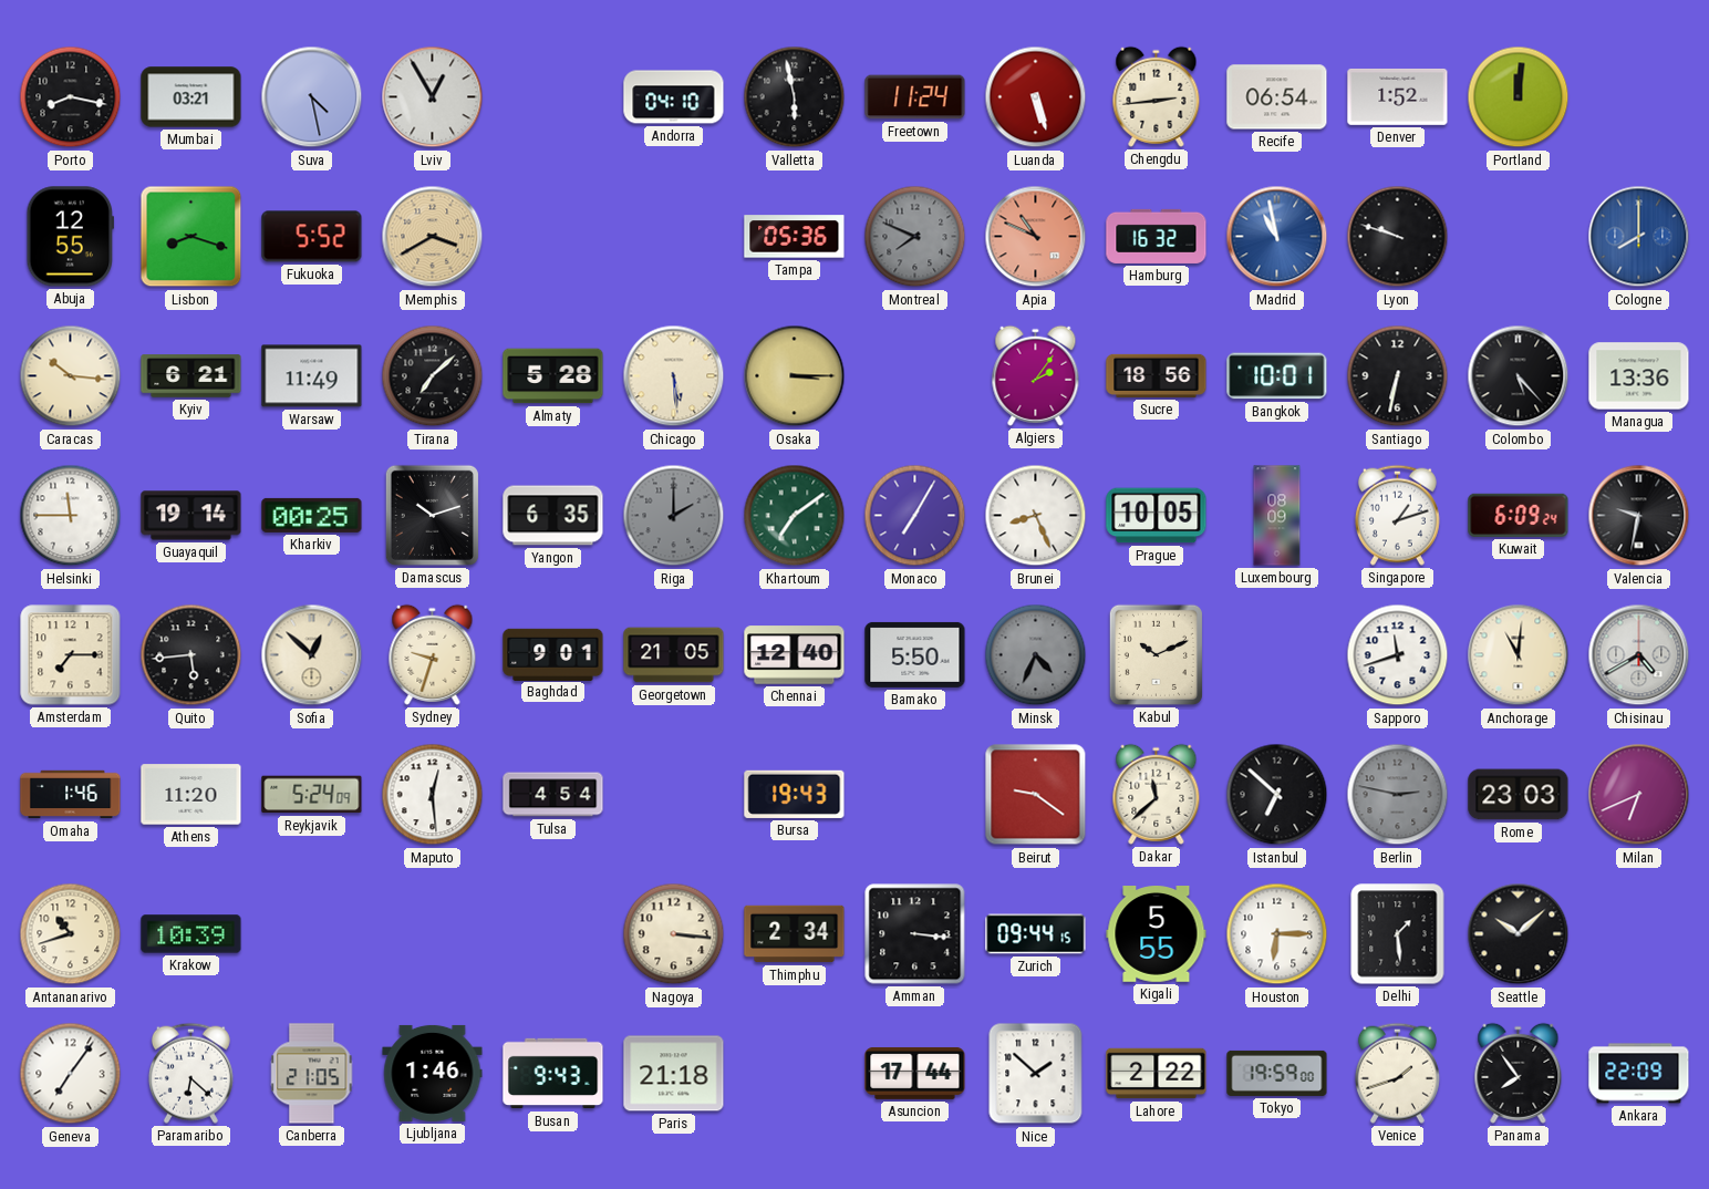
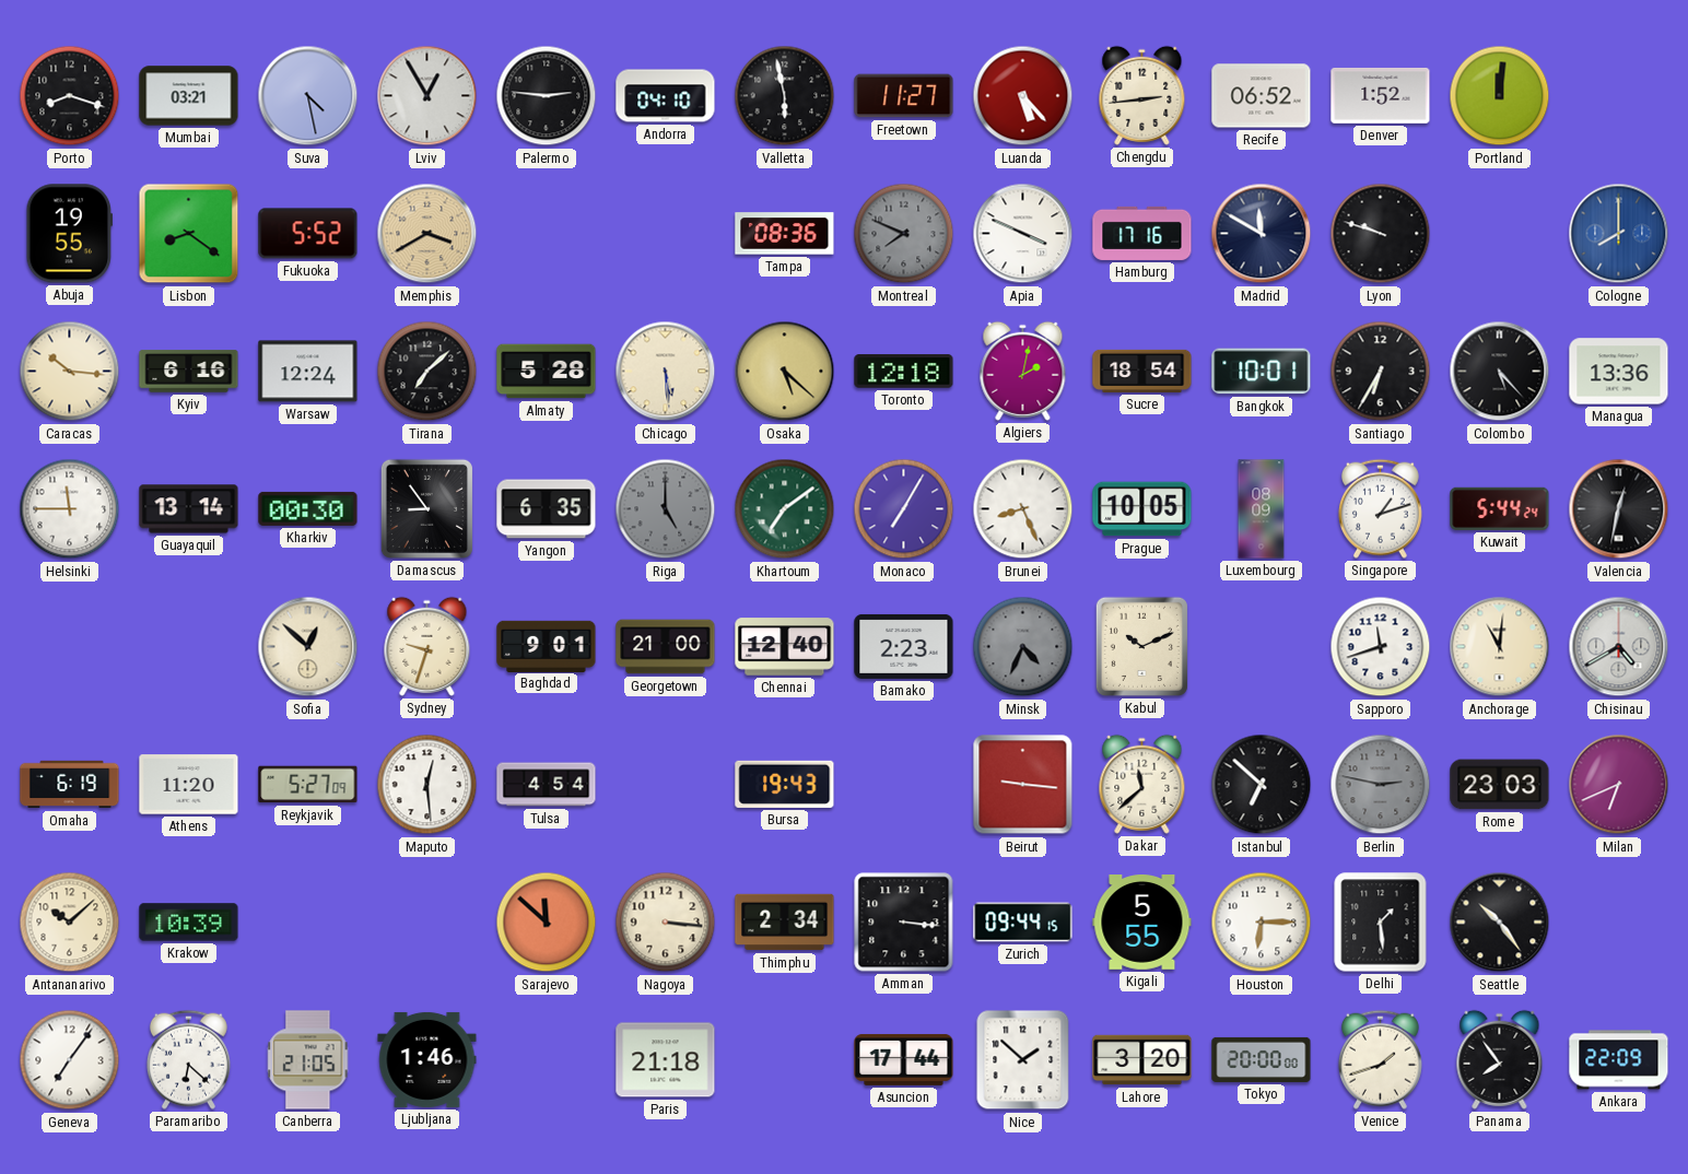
Porto: 8:17 -> 8:18
Palermo: none -> 2:46
Freetown: 11:24 -> 11:27
Luanda: 5:27 -> 5:23
Recife: 06:54 -> 06:52
Abuja: 12:55 -> 19:55
Lisbon: 8:18 -> 8:21
Tampa: 05:36 -> 08:36
Apia: 10:49 -> 3:49
Apia dial: salmon -> white
Hamburg: 16:32 -> 17:16
Madrid: 10:58 -> 11:50
Madrid dial: blue -> navy
Kyiv: 6:21 -> 6:16
Warsaw: 11:49 -> 12:24
Osaka: 3:15 -> 5:22
Toronto: none -> 12:18
Algiers: 2:06 -> 2:02
Sucre: 18:56 -> 18:54
Santiago: 6:32 -> 6:35
Guayaquil: 19:14 -> 13:14
Kharkiv: 00:25 -> 00:30
Damascus: 10:12 -> 8:54
Riga: 2:00 -> 5:00
Kuwait: 6:09 -> 5:44
Valencia: 9:32 -> 12:32
Amsterdam: 7:15 -> none
Quito: 5:44 -> none
Georgetown: 21:05 -> 21:00
Bamako: 5:50 -> 2:23
Omaha: 1:46 -> 6:19
Reykjavik: 5:24 -> 5:27
Beirut: 9:21 -> 9:16
Antananarivo: 10:42 -> 10:08
Sarajevo: none -> 11:52
Seattle: 10:08 -> 10:24
Busan: 9:43 -> none
Lahore: 2:22 -> 3:20
Tokyo: 19:59 -> 20:00
